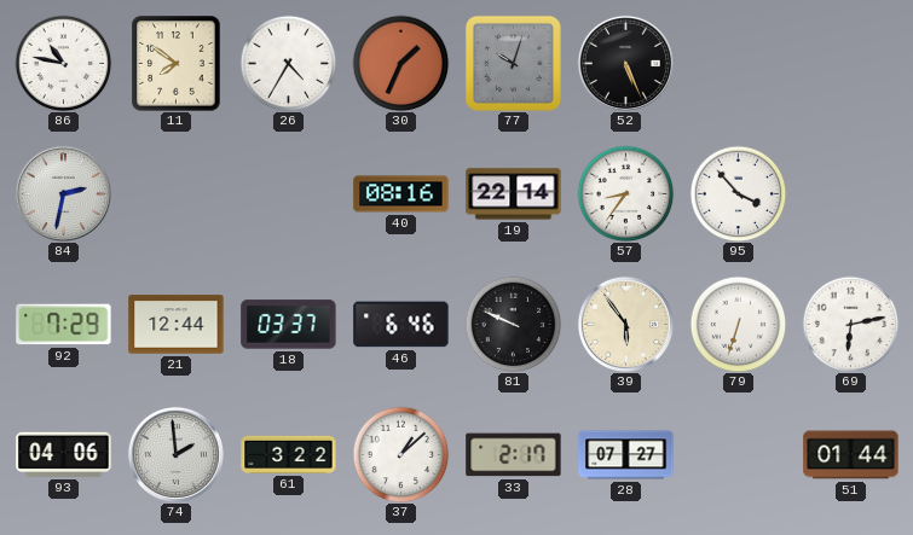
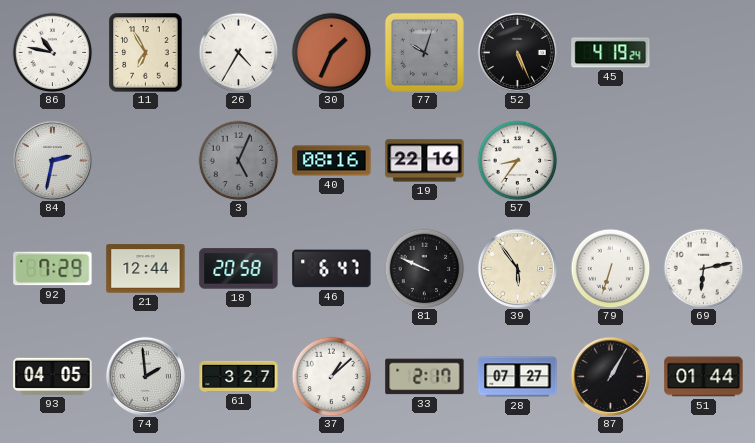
11: 7:51 -> 6:55
45: none -> 4:19
3: none -> 5:04
19: 22:14 -> 22:16
95: 3:53 -> none
18: 03:37 -> 20:58
46: 6:46 -> 6:47
93: 04:06 -> 04:05
61: 3:22 -> 3:27
87: none -> 1:05
